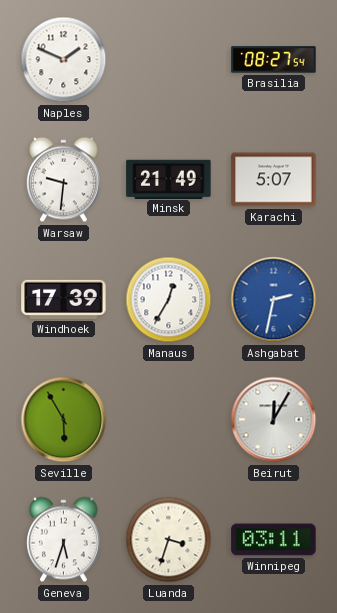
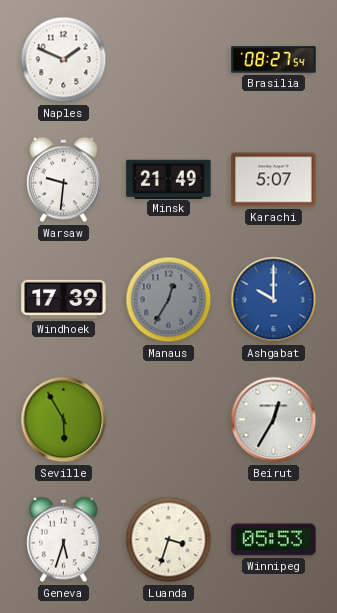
Manaus dial: white -> grey
Ashgabat: 2:32 -> 10:00
Beirut: 12:05 -> 12:35
Winnipeg: 03:11 -> 05:53
